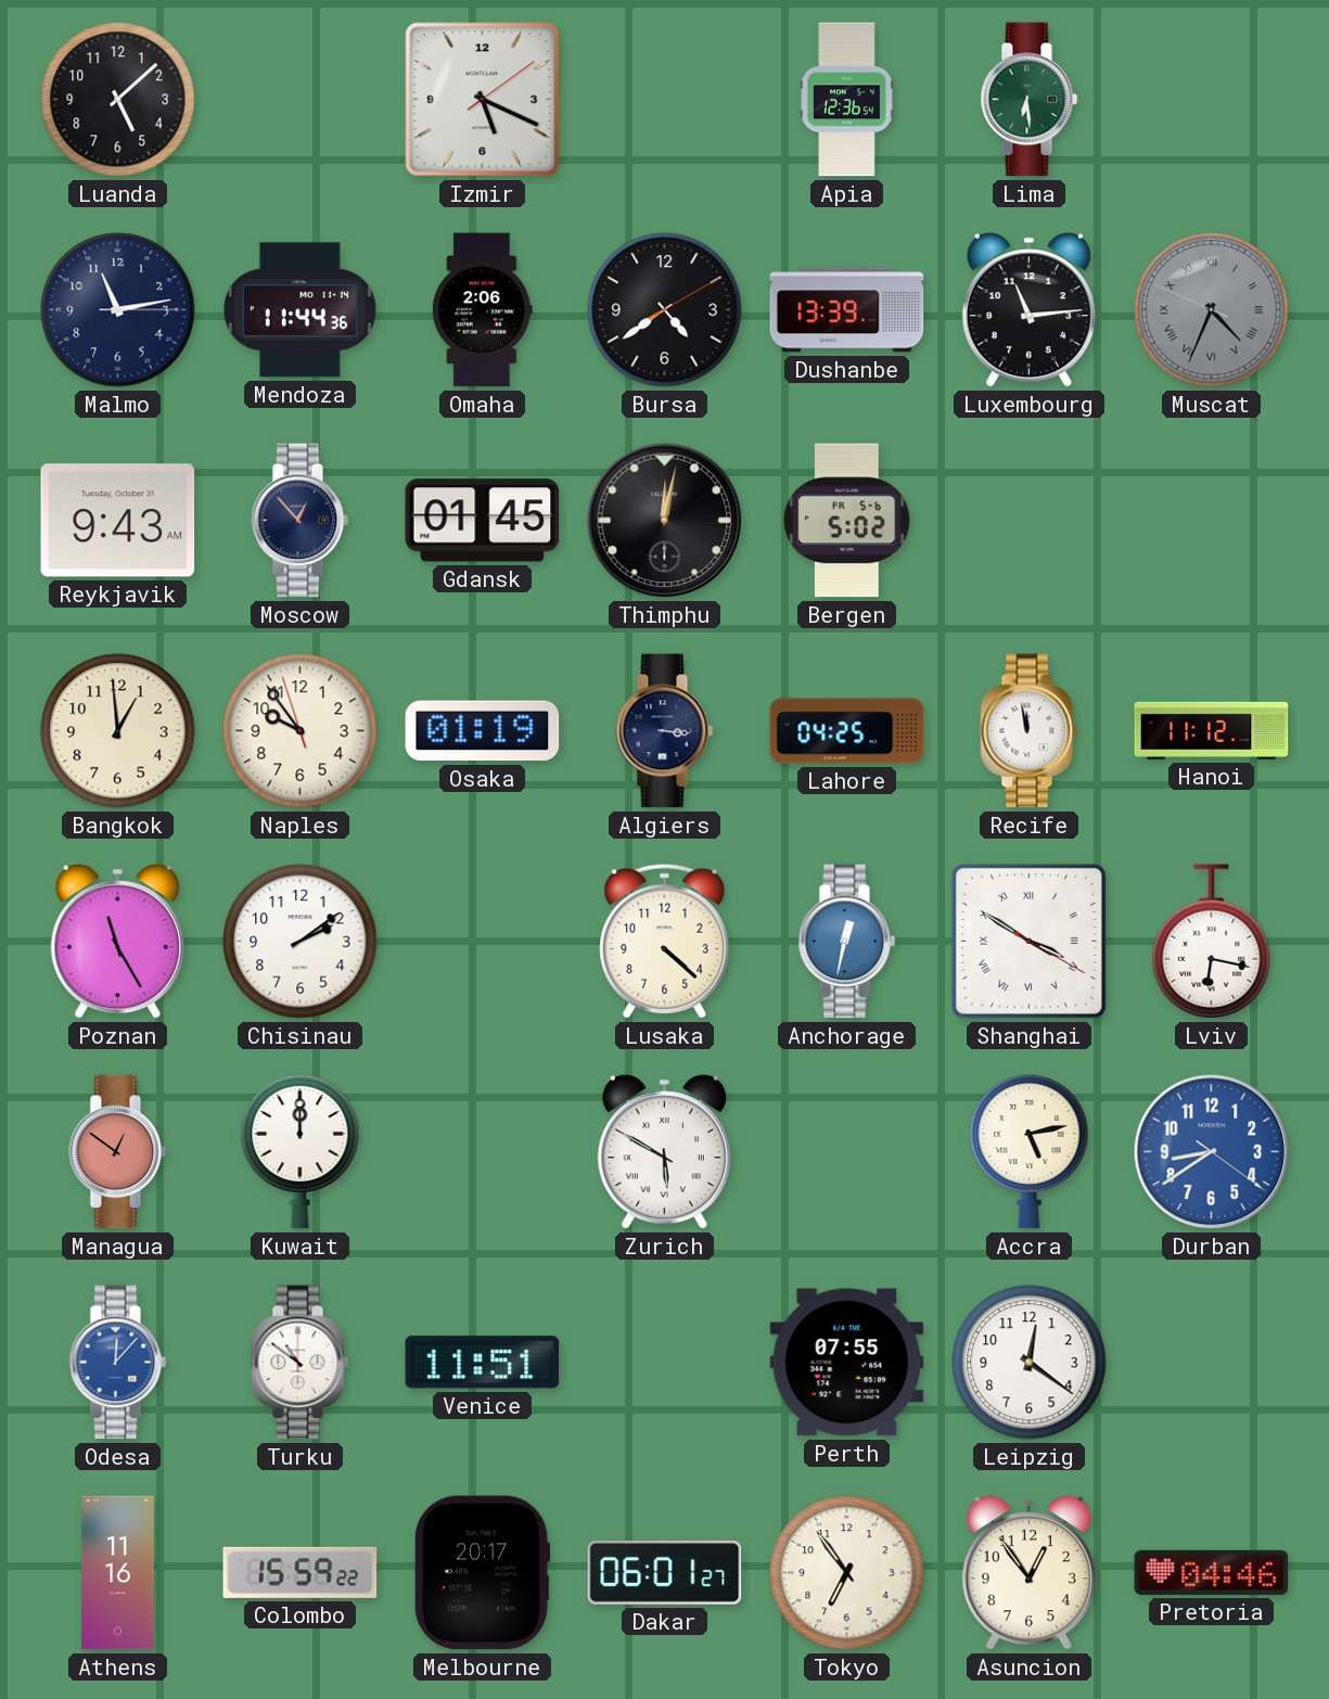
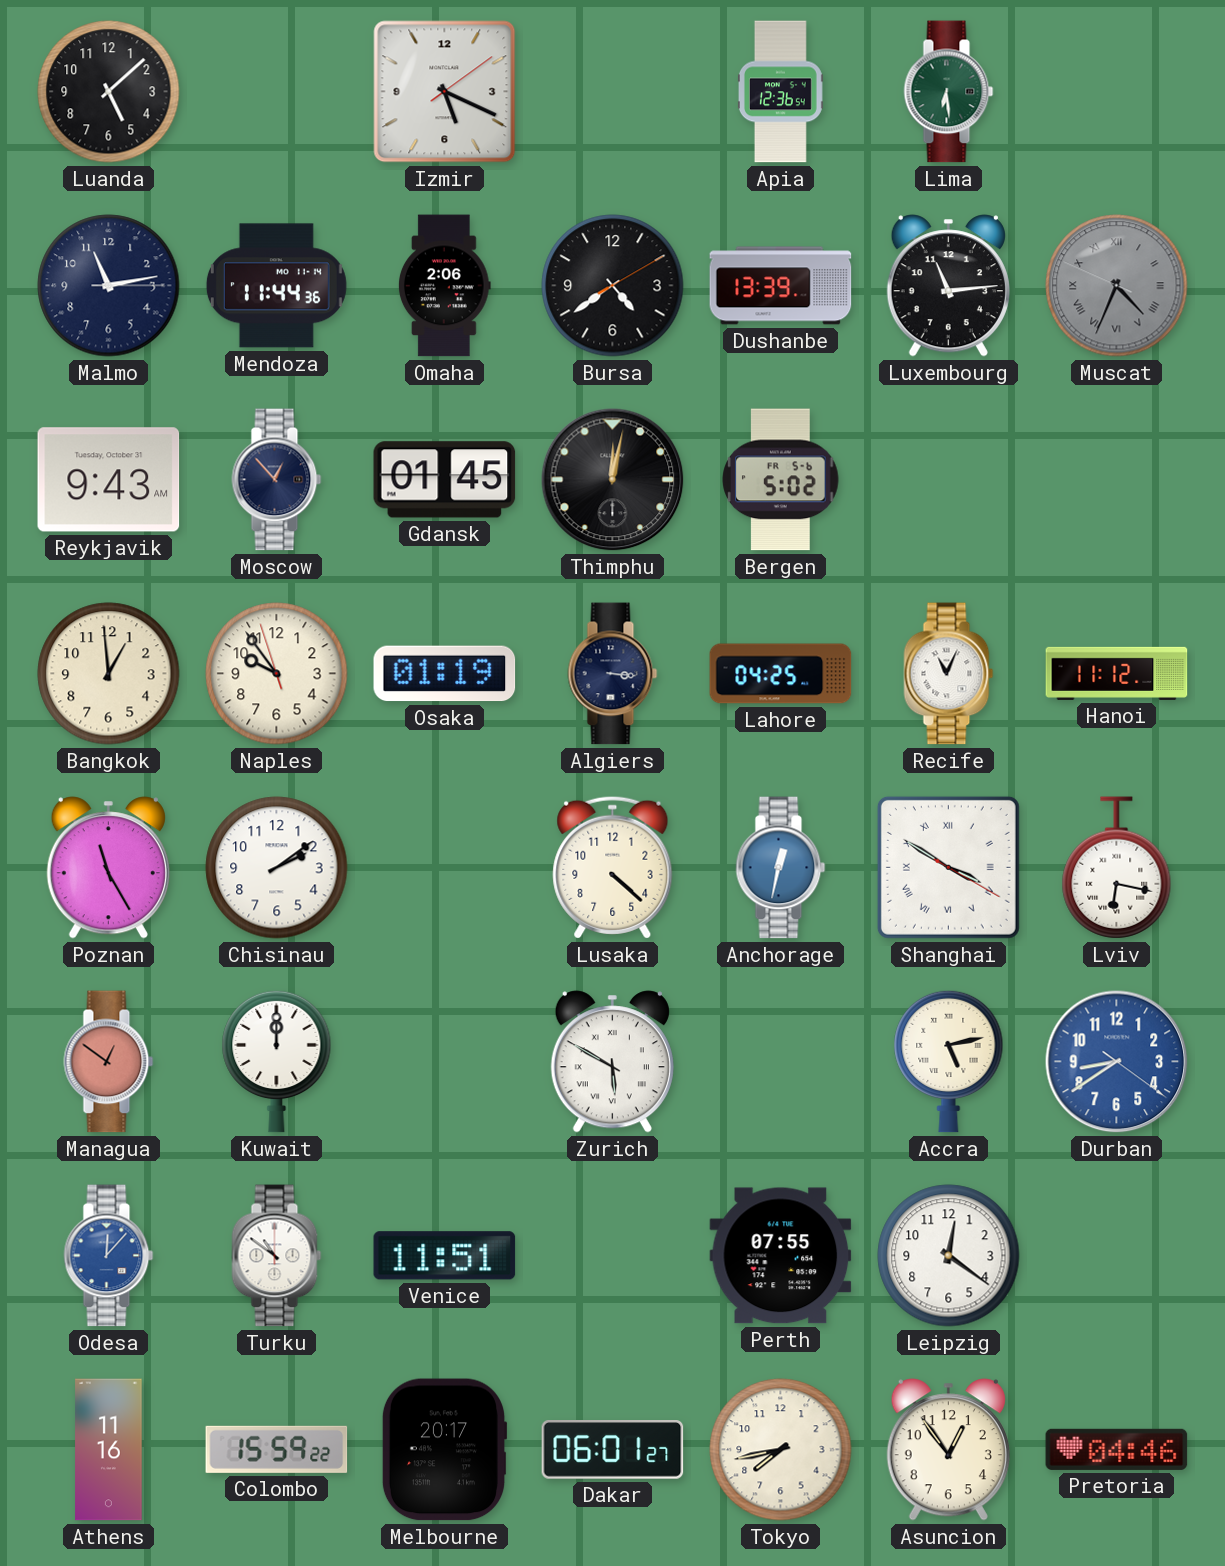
Recife: 11:58 -> 11:04
Tokyo: 6:54 -> 7:43
